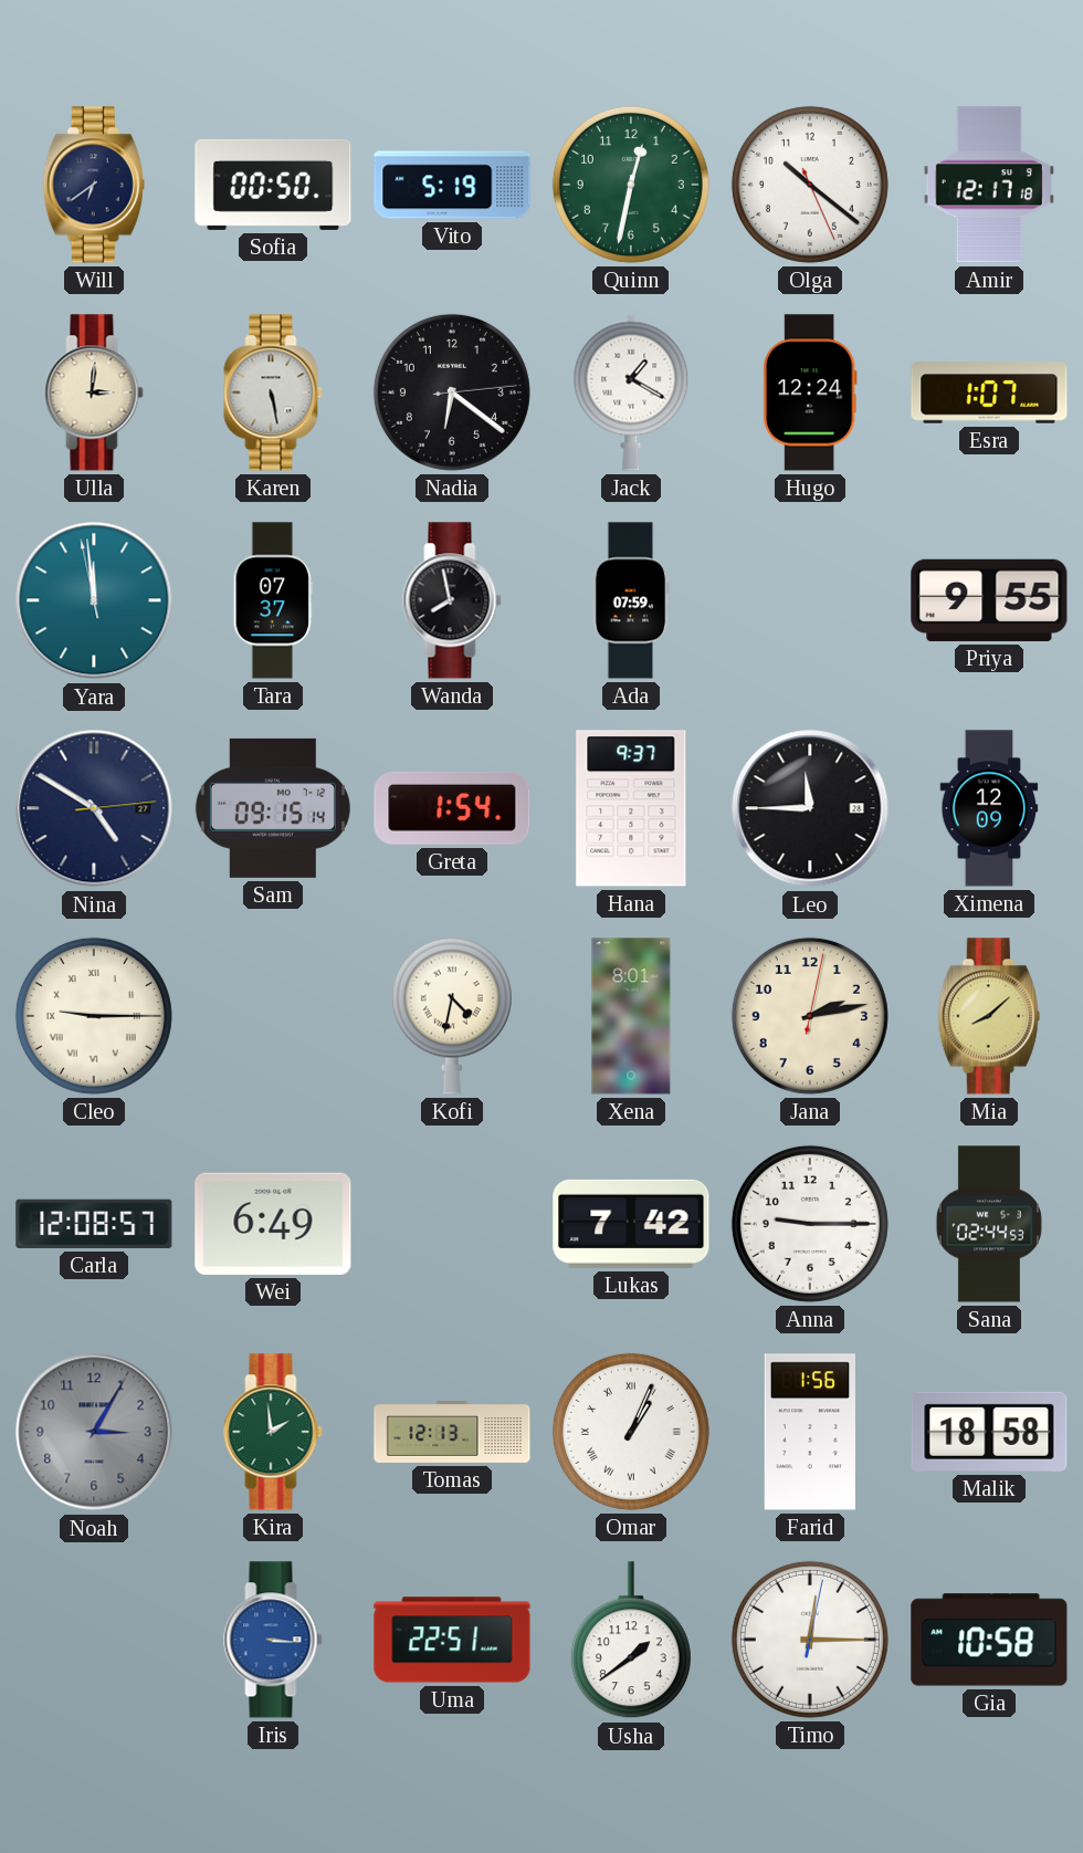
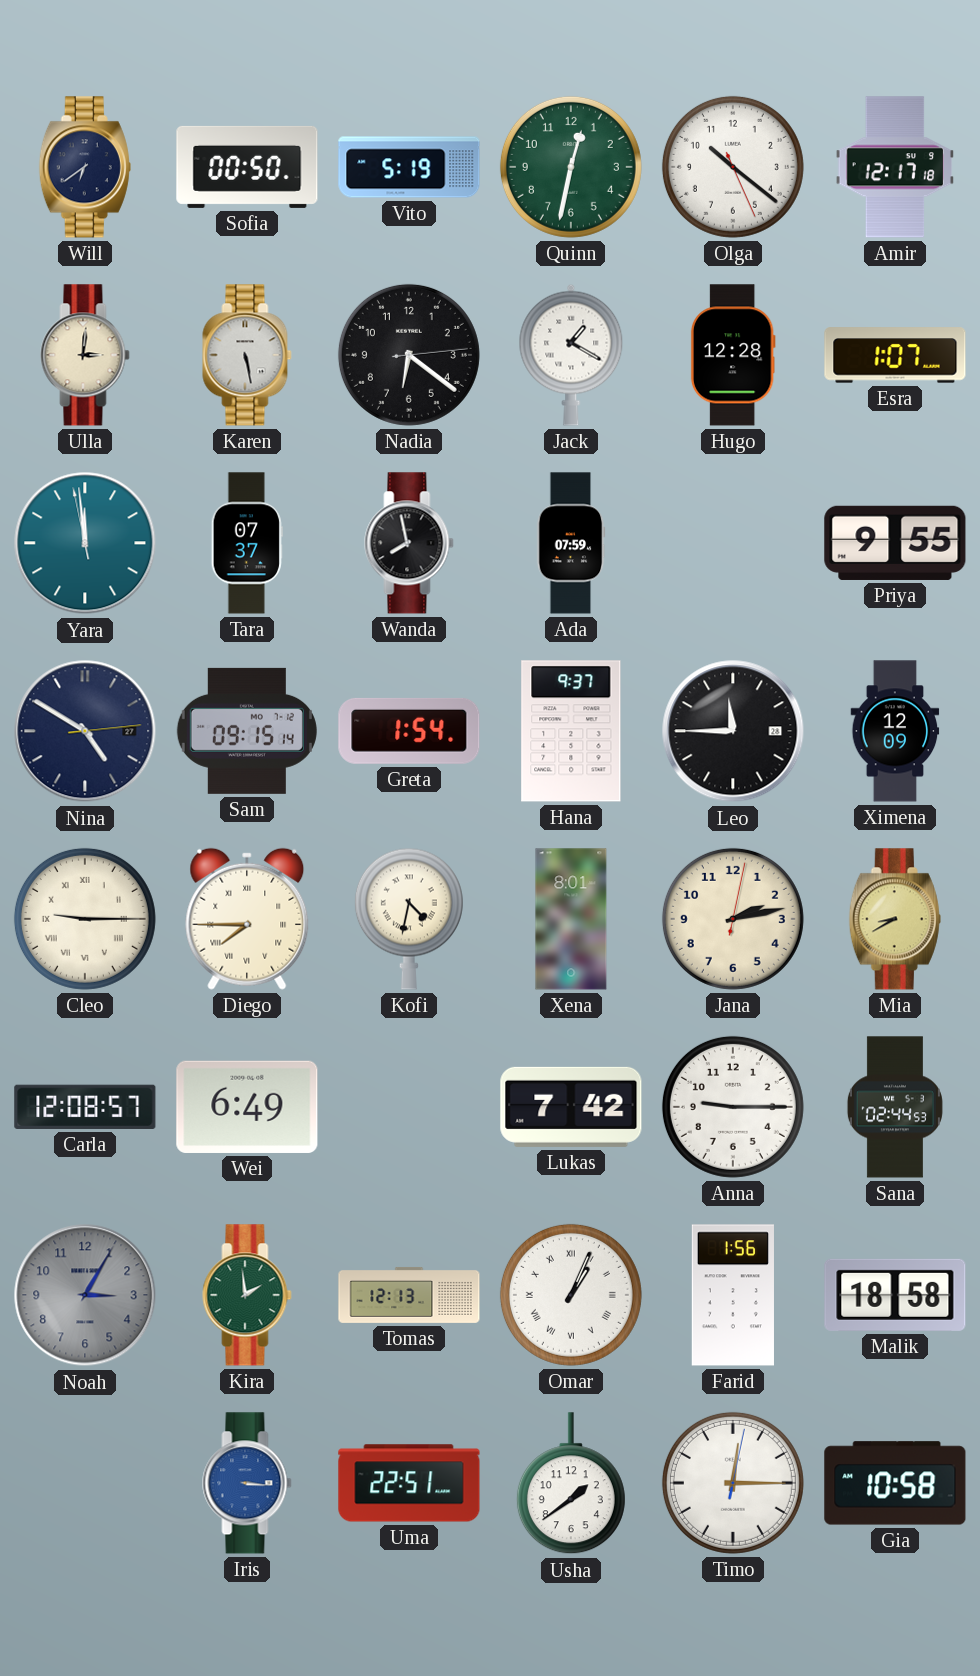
Hugo: 12:24 -> 12:28
Diego: none -> 7:45
Mia: 8:08 -> 8:40
